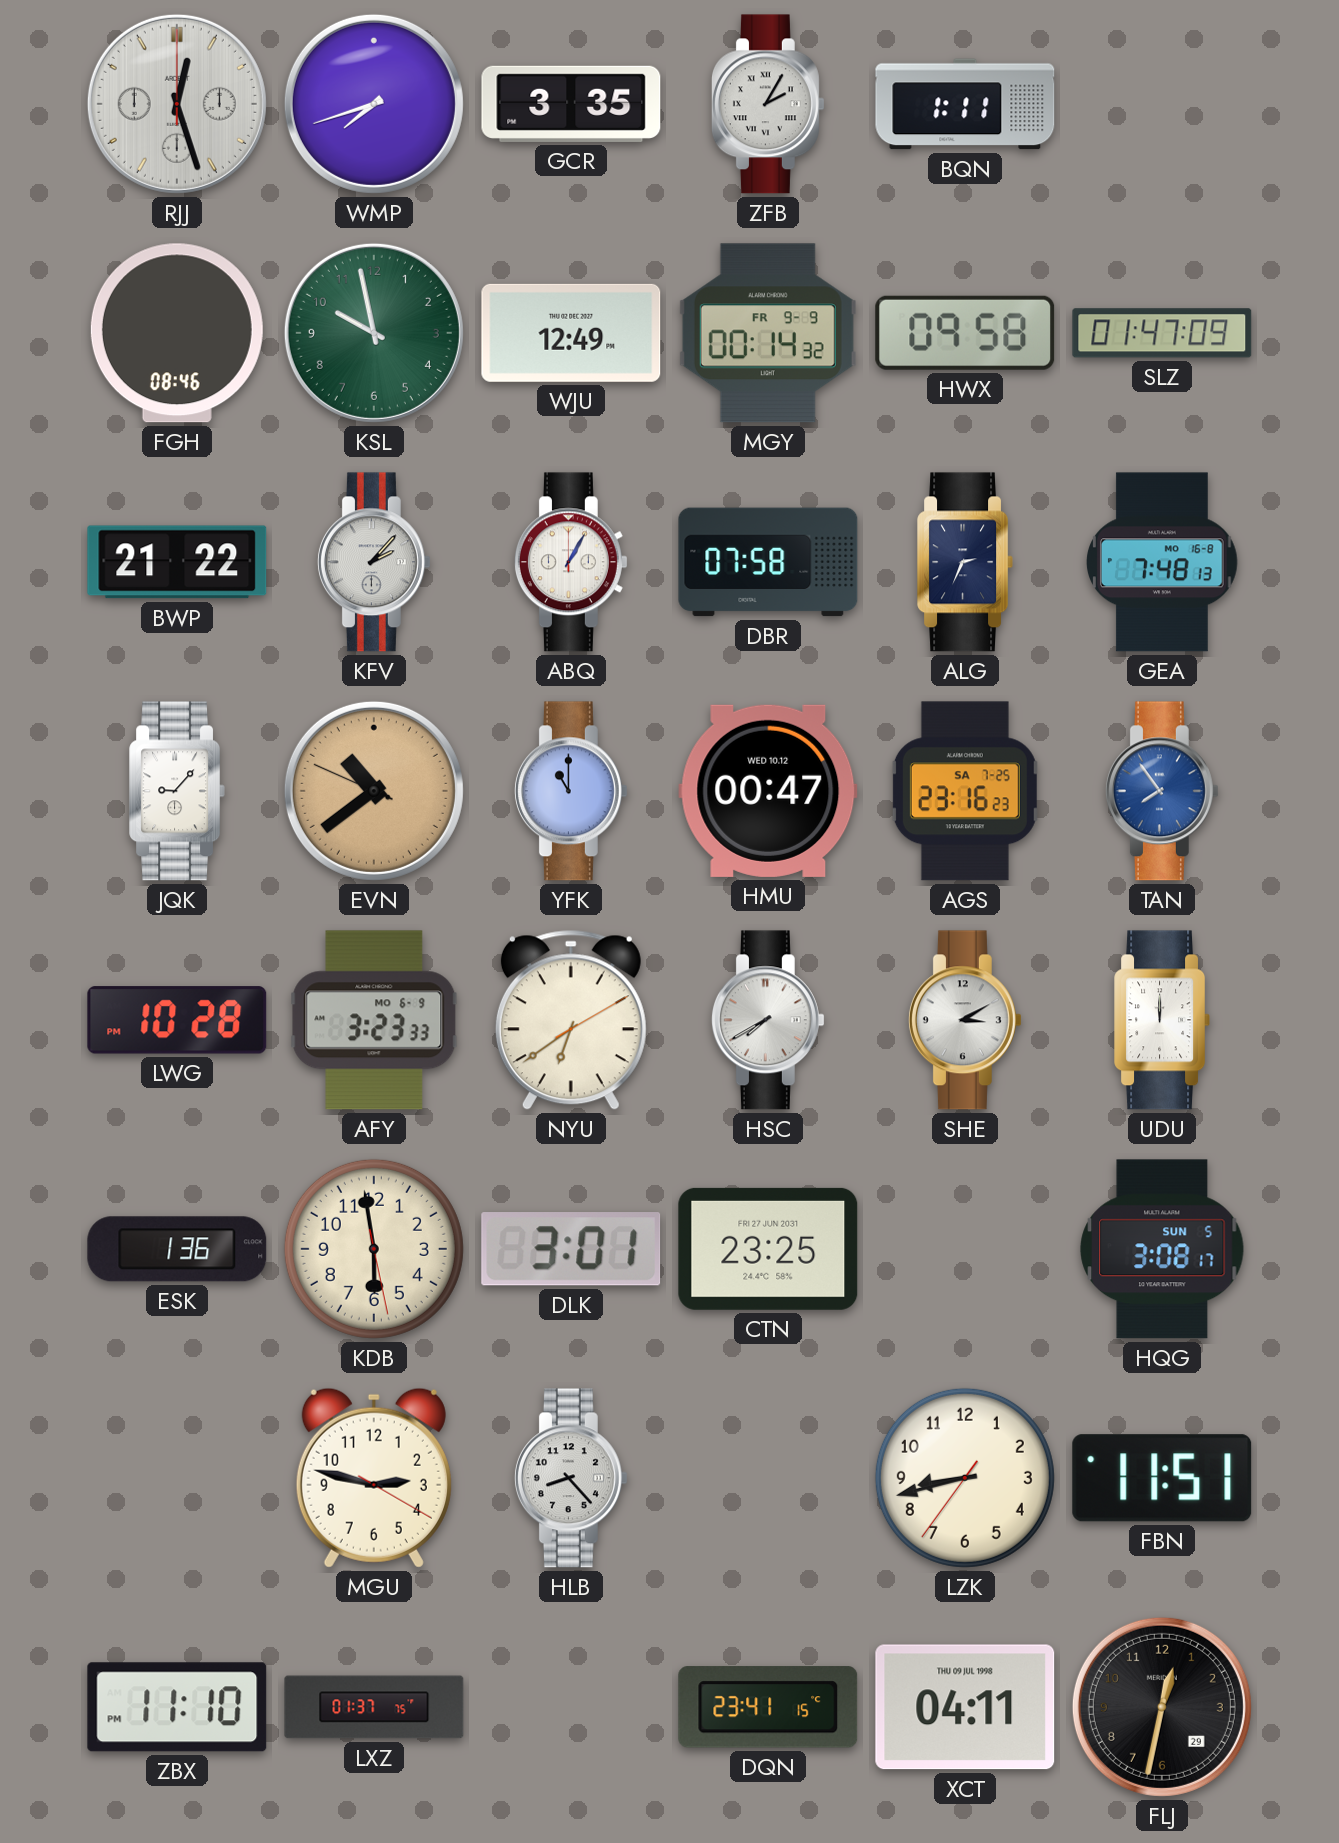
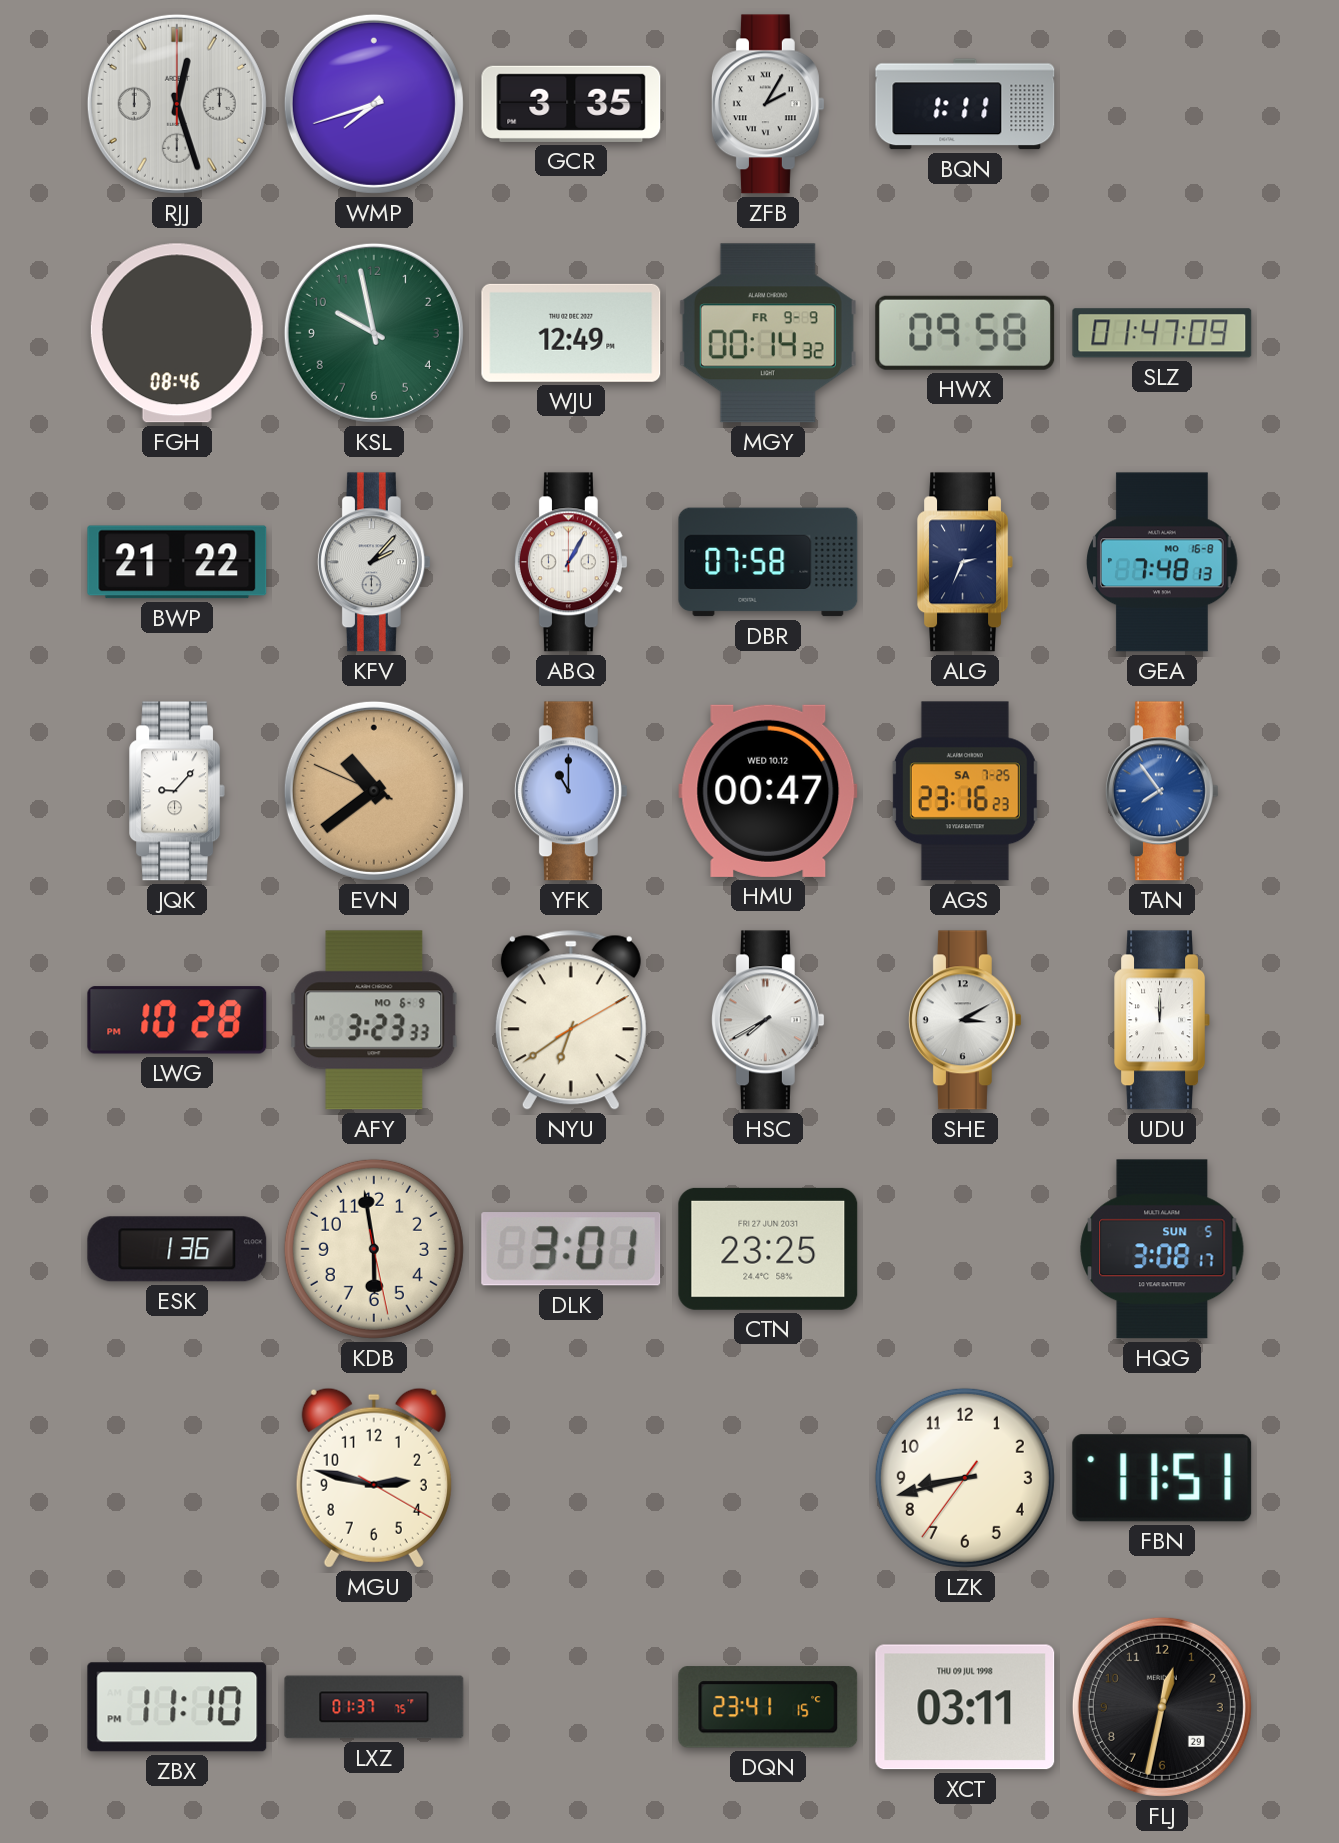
HLB: 8:23 -> none
XCT: 04:11 -> 03:11
